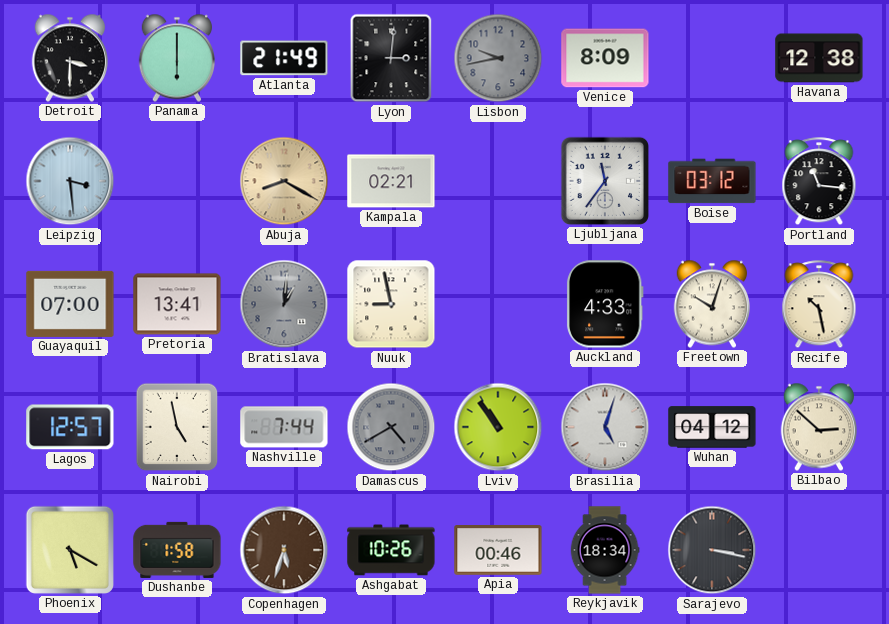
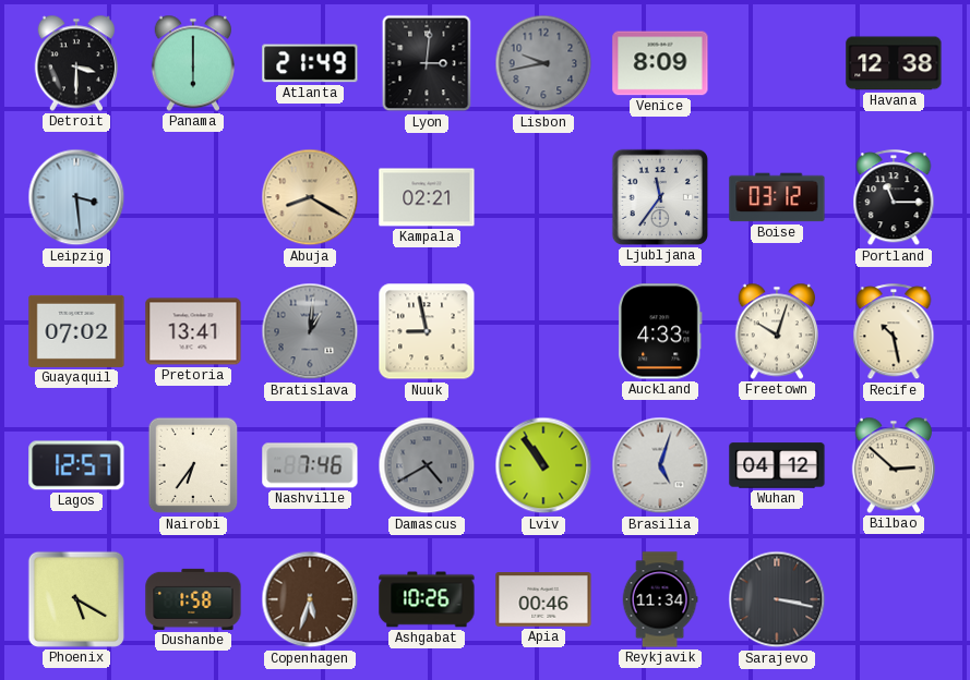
Portland: 11:16 -> 11:15
Guayaquil: 07:00 -> 07:02
Nairobi: 4:58 -> 6:36
Nashville: 7:44 -> 7:46
Reykjavik: 18:34 -> 11:34
